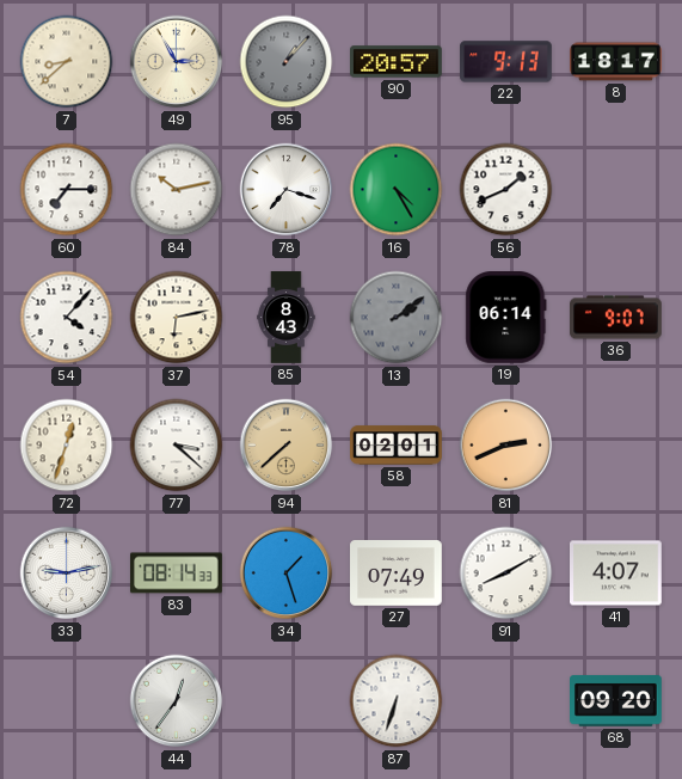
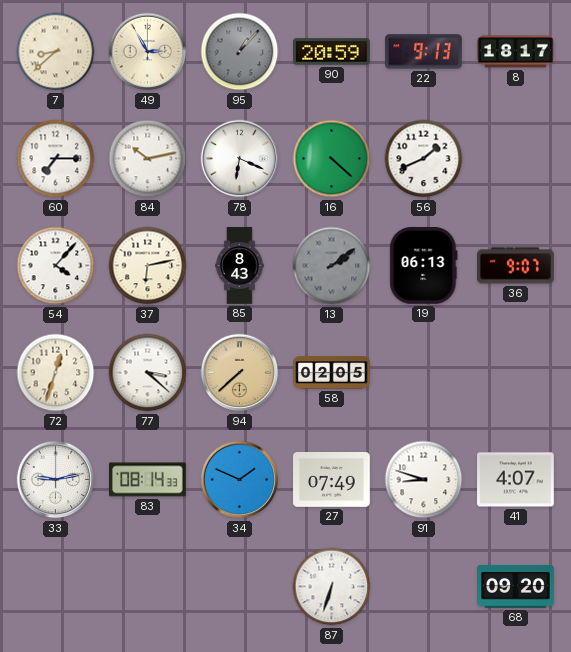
90: 20:57 -> 20:59
78: 7:18 -> 6:19
16: 4:25 -> 4:22
19: 06:14 -> 06:13
58: 02:01 -> 02:05
81: 2:41 -> none
34: 1:27 -> 1:49
91: 8:10 -> 8:48
44: 12:36 -> none
